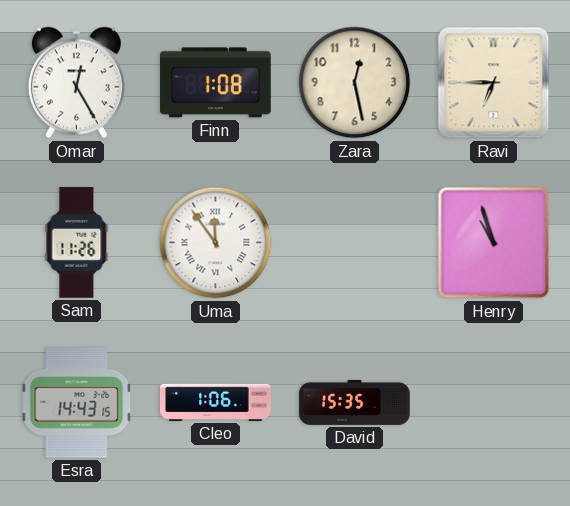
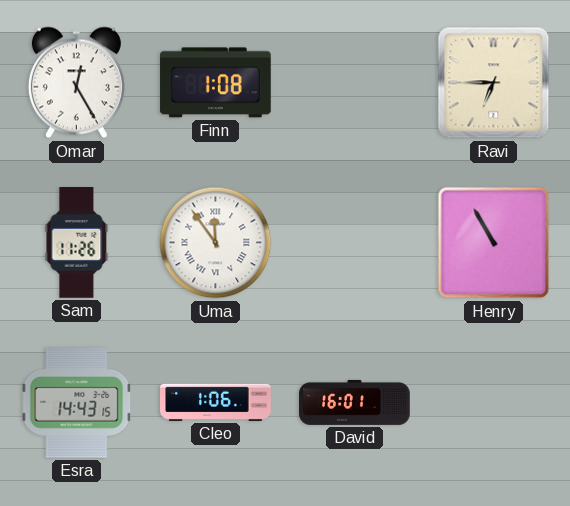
Zara: 12:28 -> none
Henry: 10:57 -> 10:55
David: 15:35 -> 16:01
